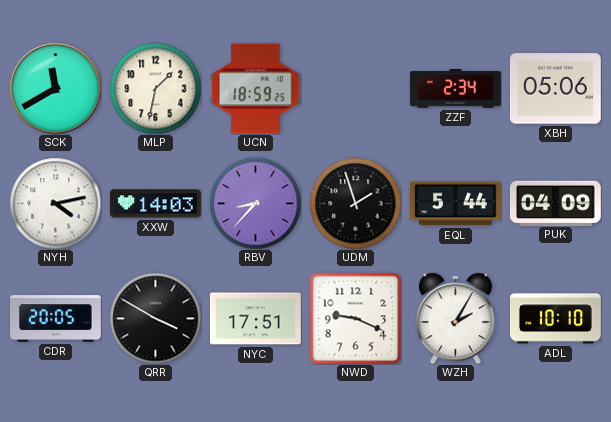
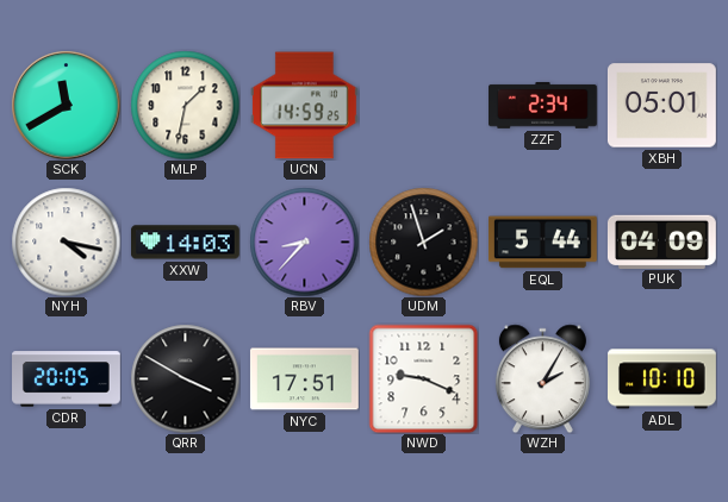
UCN: 18:59 -> 14:59
XBH: 05:06 -> 05:01
NYH: 4:13 -> 4:17
